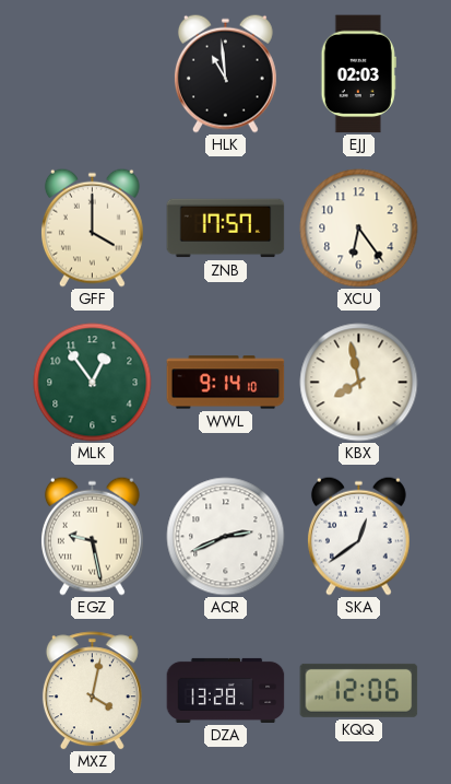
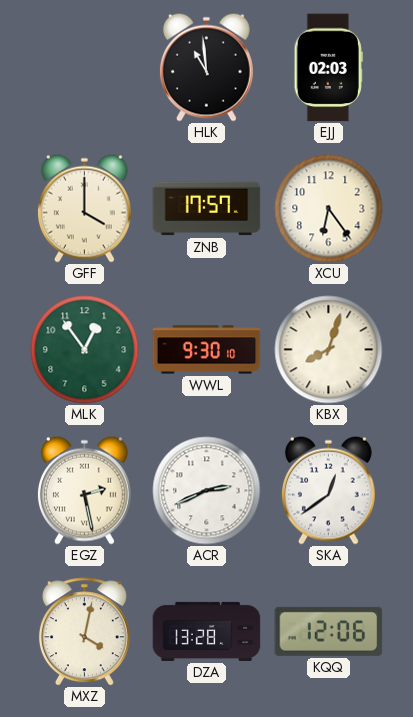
WWL: 9:14 -> 9:30
KBX: 7:58 -> 8:03
EGZ: 9:28 -> 2:28
